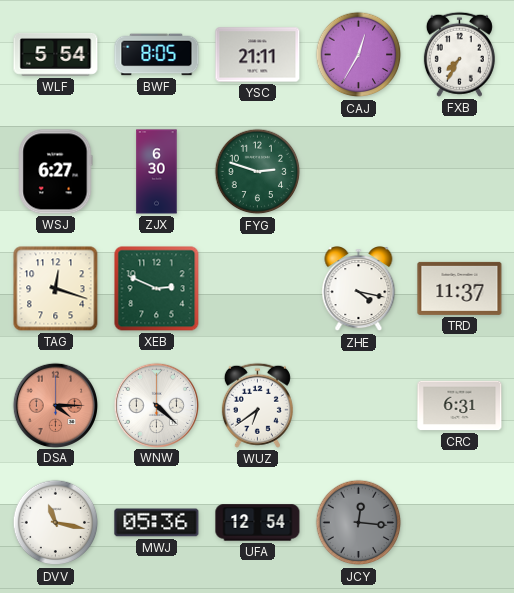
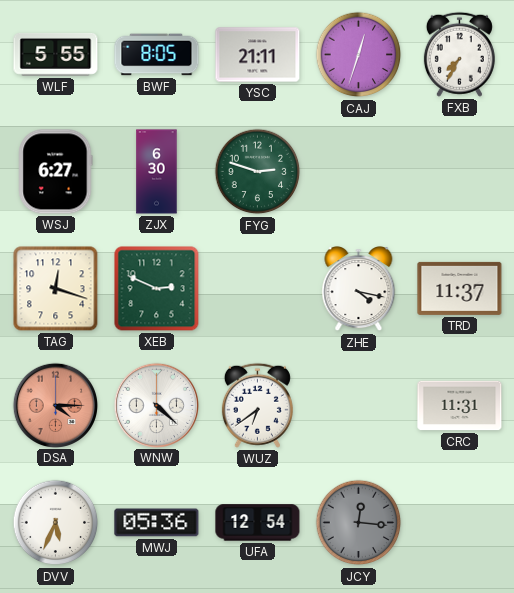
WLF: 5:54 -> 5:55
CAJ: 12:35 -> 12:33
CRC: 6:31 -> 11:31
DVV: 11:17 -> 5:34
